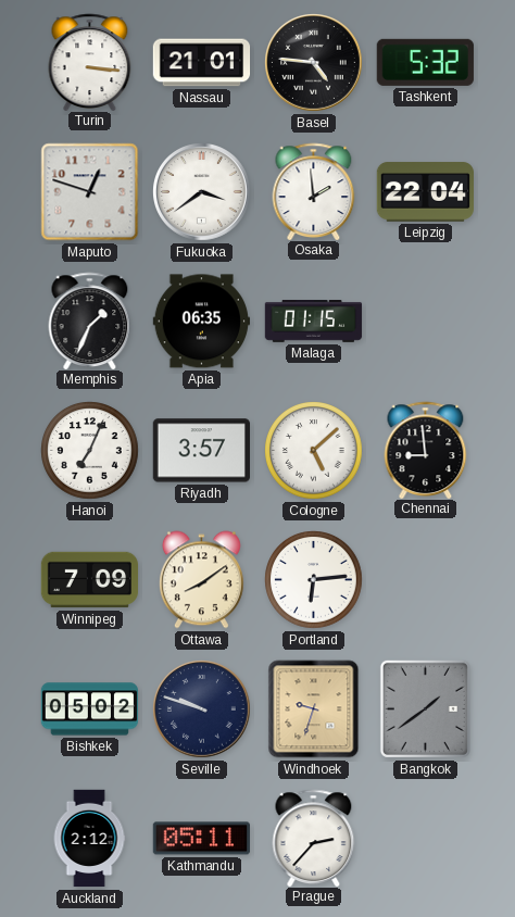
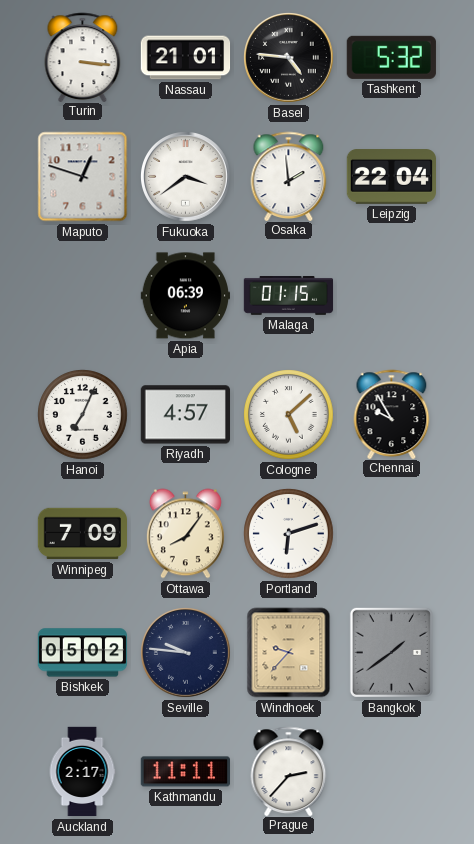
Memphis: 1:34 -> none
Apia: 06:35 -> 06:39
Riyadh: 3:57 -> 4:57
Chennai: 8:59 -> 9:55
Ottawa: 8:09 -> 8:06
Portland: 6:14 -> 6:12
Seville: 9:48 -> 9:46
Windhoek: 9:33 -> 9:37
Auckland: 2:12 -> 2:17
Kathmandu: 05:11 -> 11:11
